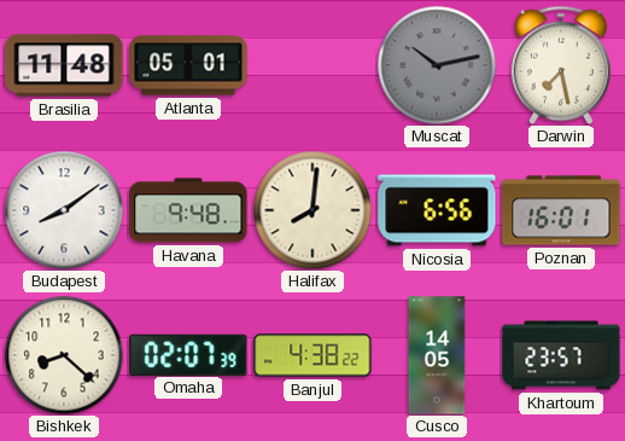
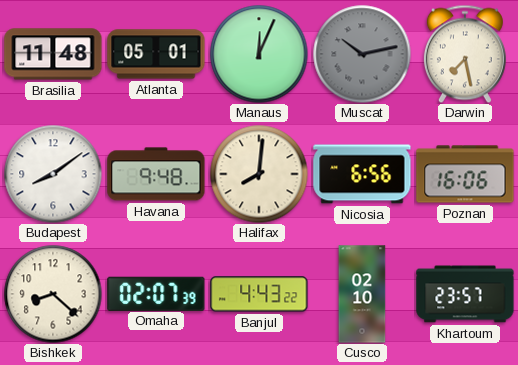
Manaus: none -> 12:04
Poznan: 16:01 -> 16:06
Banjul: 4:38 -> 4:43
Cusco: 14:05 -> 02:10
